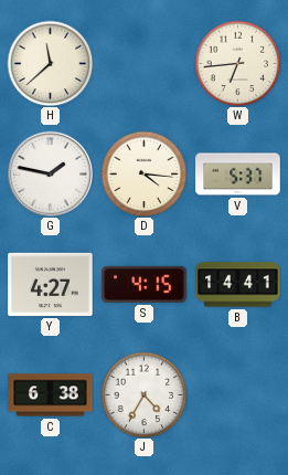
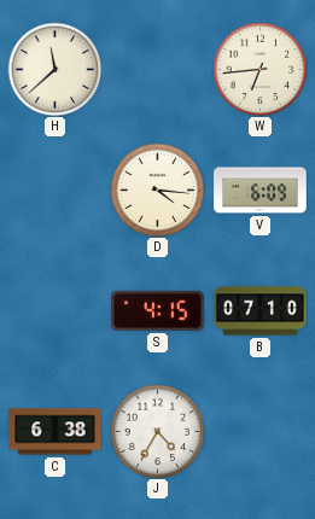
G: 1:47 -> none
V: 5:37 -> 6:09
Y: 4:27 -> none
B: 14:41 -> 07:10
